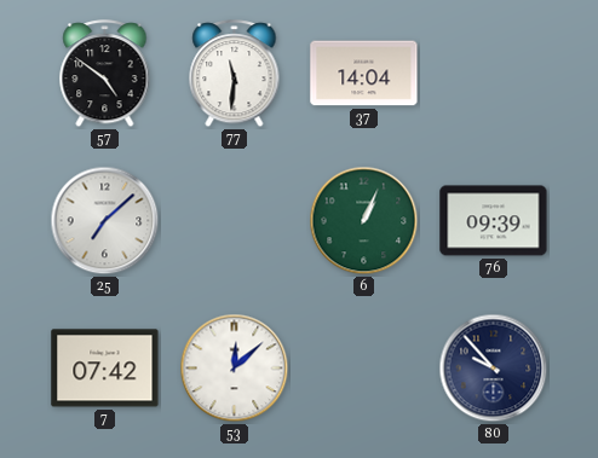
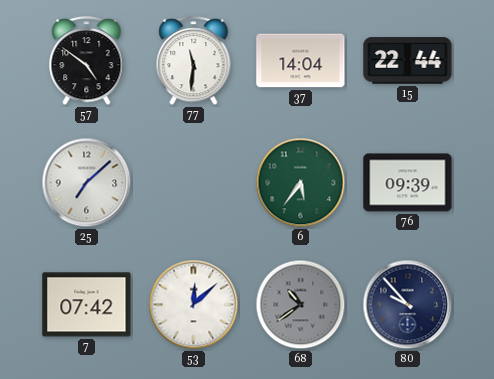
15: none -> 22:44
6: 1:04 -> 5:36
68: none -> 10:39
